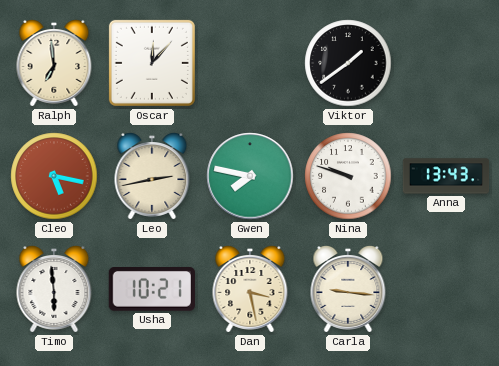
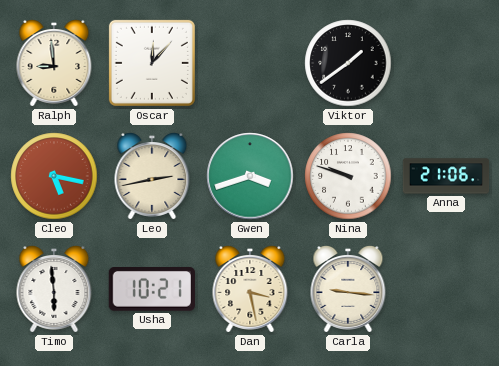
Ralph: 6:59 -> 8:59
Gwen: 7:47 -> 3:42
Anna: 13:43 -> 21:06
